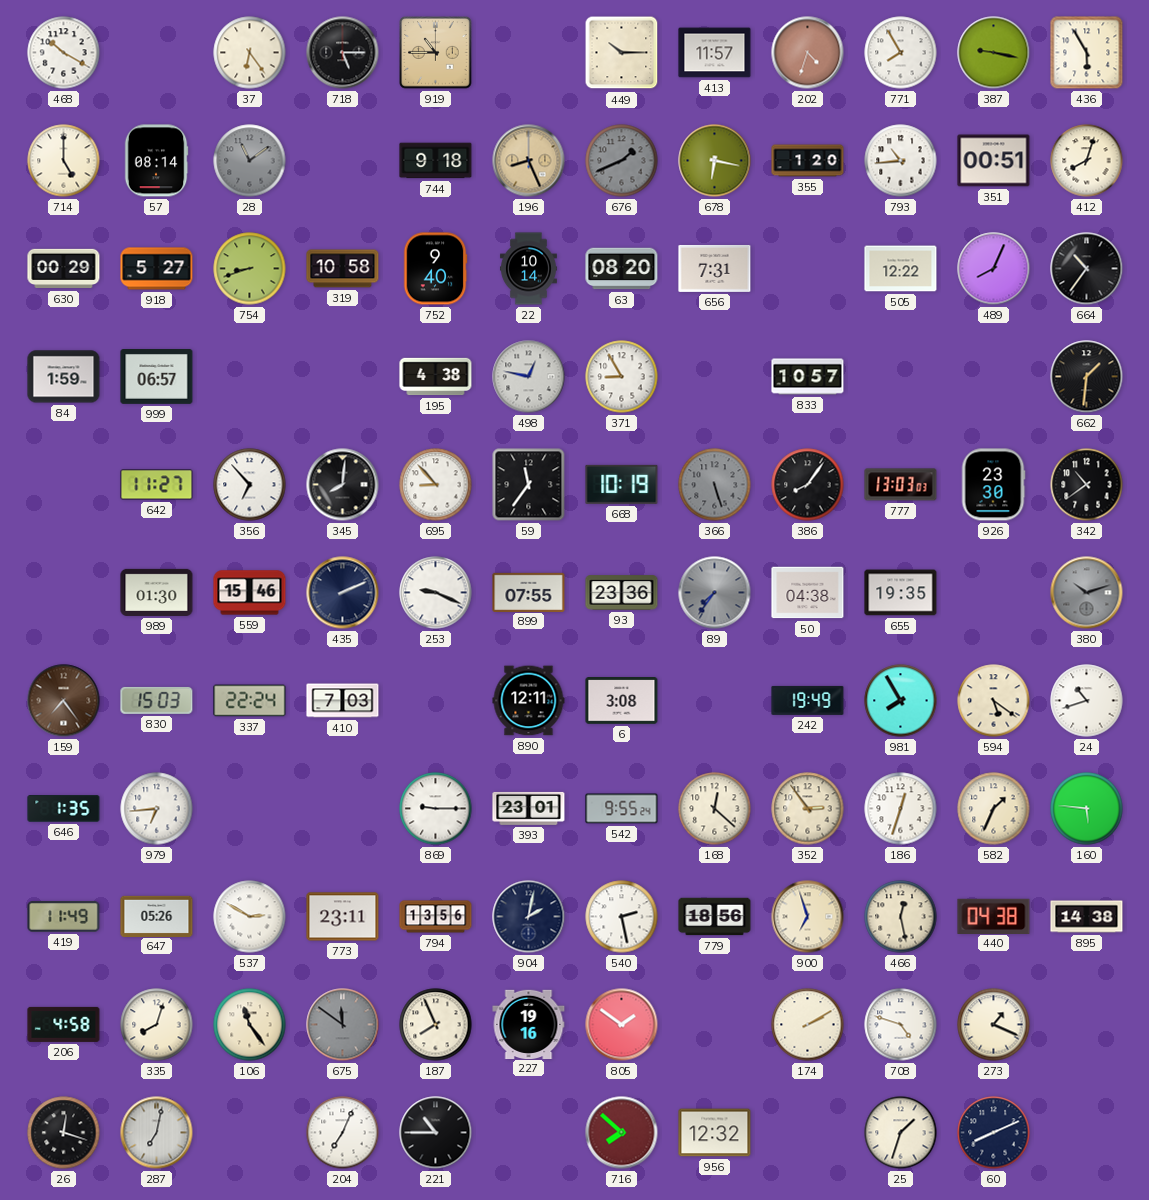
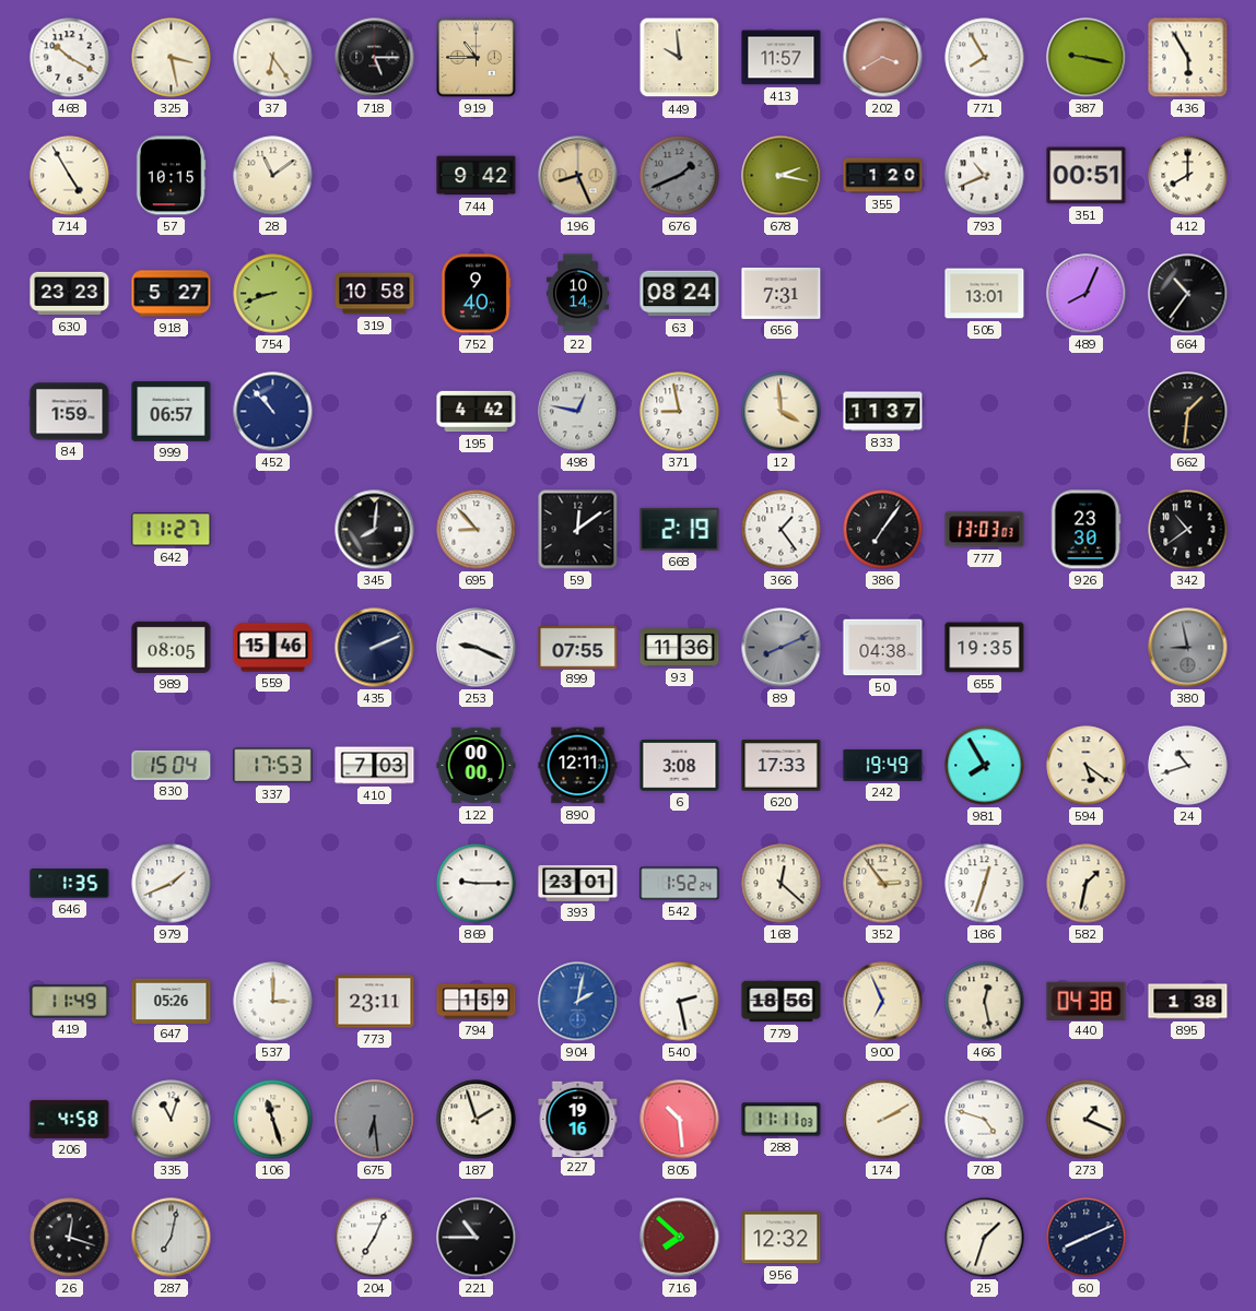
325: none -> 3:28
449: 10:15 -> 9:59
202: 4:33 -> 3:40
714: 5:00 -> 4:55
57: 08:14 -> 10:15
28 dial: grey -> cream
744: 9:18 -> 9:42
678: 6:17 -> 2:17
793: 10:44 -> 10:41
412: 8:03 -> 8:00
630: 00:29 -> 23:23
63: 08:20 -> 08:24
505: 12:22 -> 13:01
452: none -> 10:53
195: 4:38 -> 4:42
371: 8:55 -> 8:58
12: none -> 3:59
833: 10:57 -> 11:37
356: 6:53 -> none
59: 11:36 -> 12:09
668: 10:19 -> 2:19
366: 5:27 -> 1:24
366 dial: grey -> white
386: 8:06 -> 7:06
989: 01:30 -> 08:05
93: 23:36 -> 11:36
89: 7:36 -> 8:11
380: 10:12 -> 8:58
159: 7:24 -> none
830: 15:03 -> 15:04
337: 22:24 -> 17:53
122: none -> 00:00
620: none -> 17:33
979: 6:44 -> 1:41
542: 9:55 -> 1:52
582: 1:34 -> 1:32
160: 5:46 -> none
537: 2:50 -> 3:00
794: 13:56 -> 1:59
904 dial: navy -> blue
900: 6:57 -> 6:56
895: 14:38 -> 1:38
335: 8:03 -> 11:03
106: 11:24 -> 11:27
675: 11:51 -> 6:29
187: 7:56 -> 1:57
805: 1:51 -> 10:29
288: none -> 11:11
